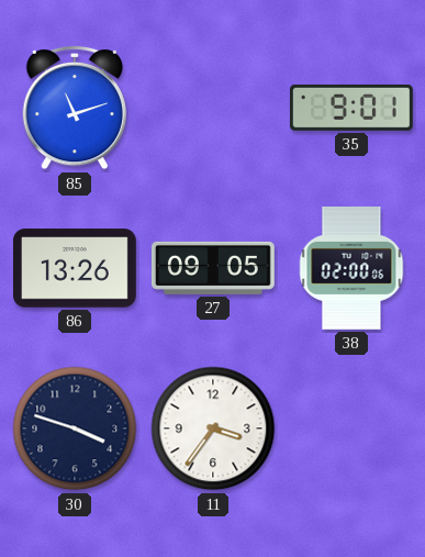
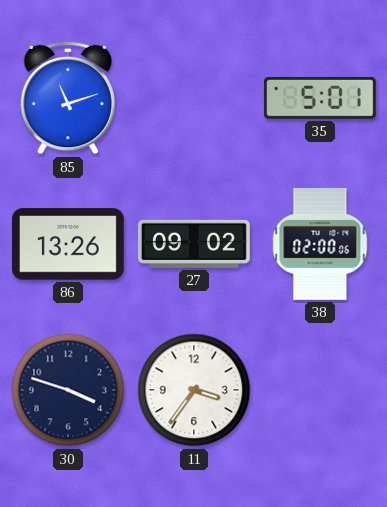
35: 9:01 -> 5:01
27: 09:05 -> 09:02
